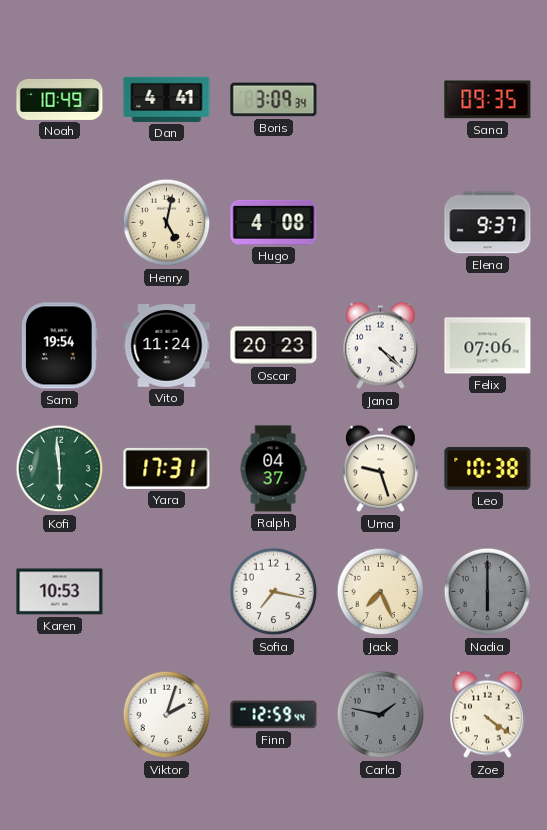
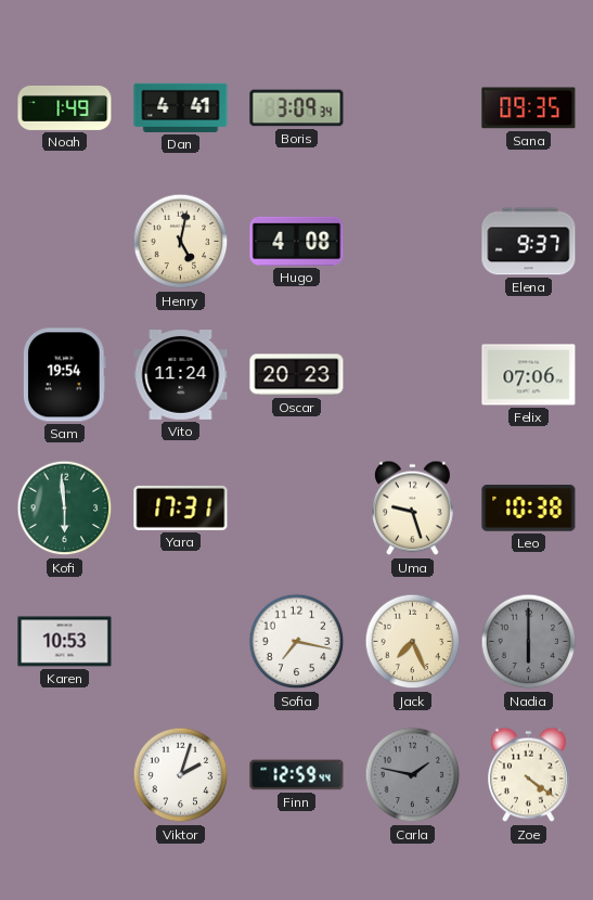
Noah: 10:49 -> 1:49
Jana: 4:22 -> none
Ralph: 04:37 -> none
